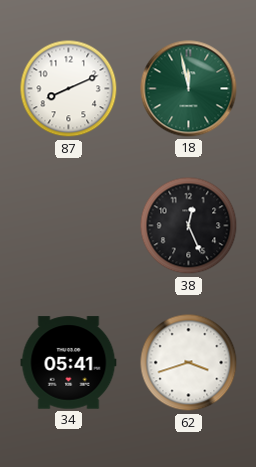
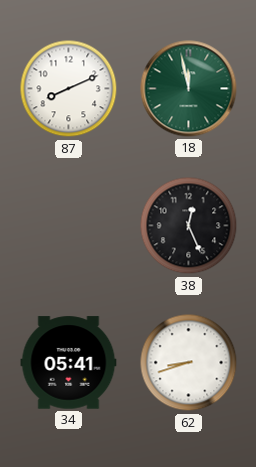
62: 3:42 -> 8:42
